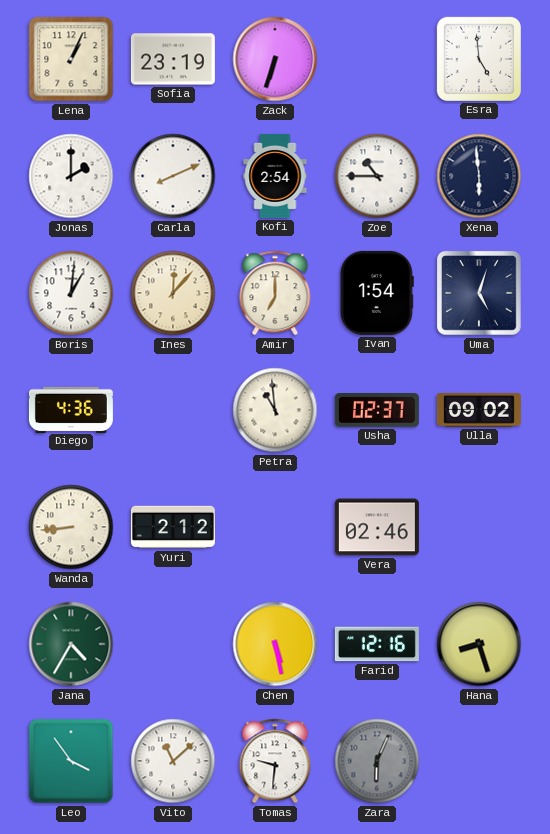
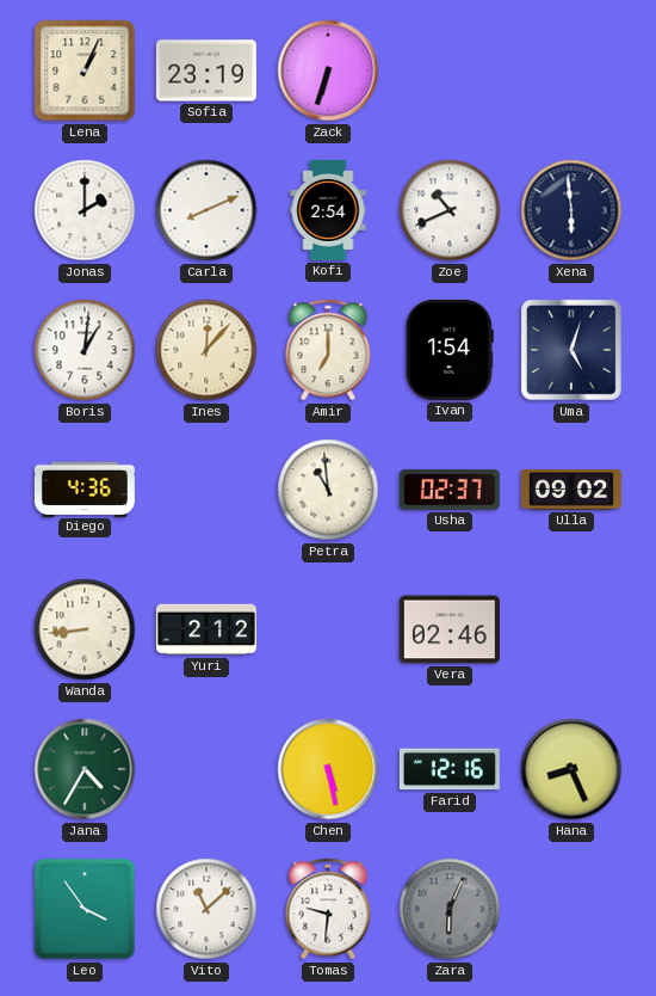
Esra: 4:59 -> none
Zoe: 10:45 -> 10:41
Hana: 8:27 -> 8:26
